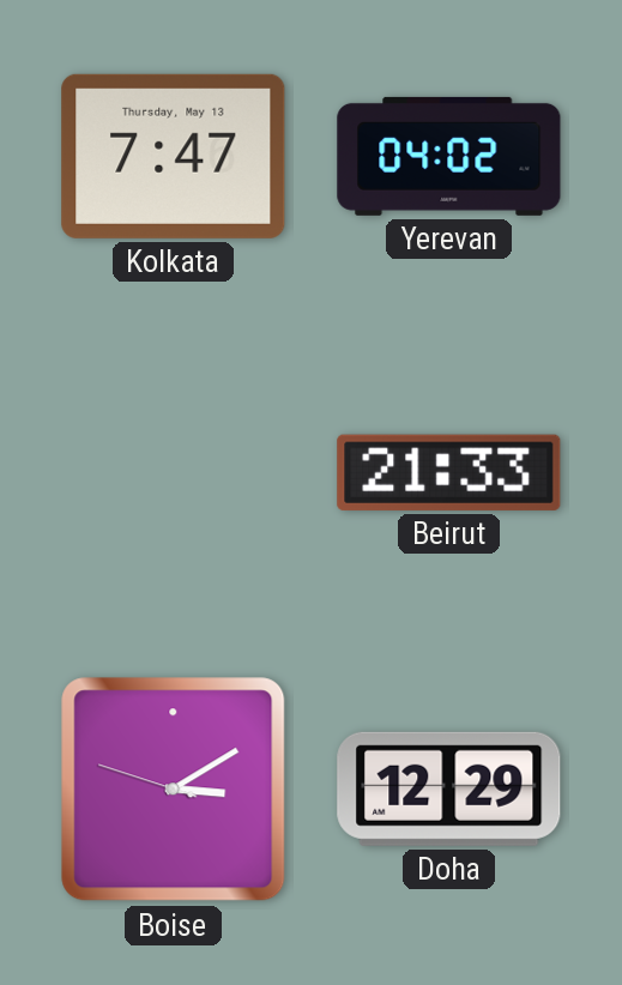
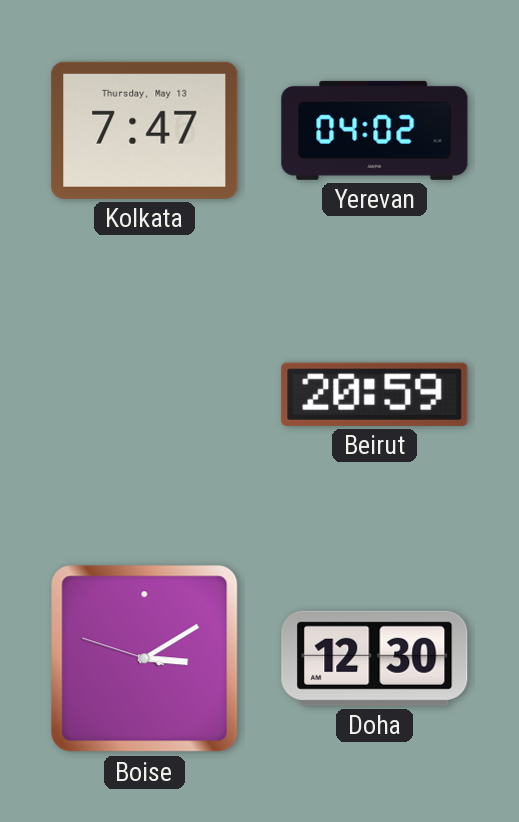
Beirut: 21:33 -> 20:59
Doha: 12:29 -> 12:30
